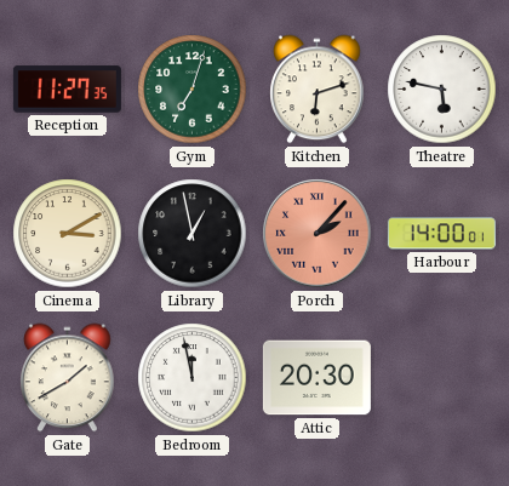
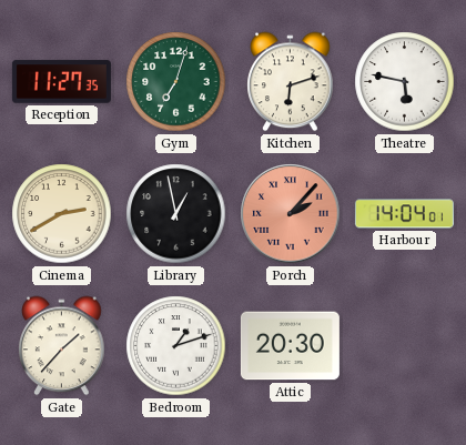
Cinema: 3:10 -> 2:40
Harbour: 14:00 -> 14:04
Gate: 1:40 -> 1:37
Bedroom: 11:58 -> 1:12
